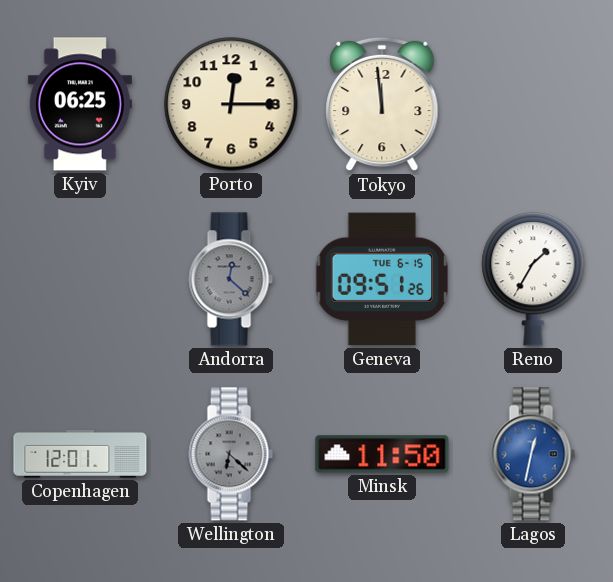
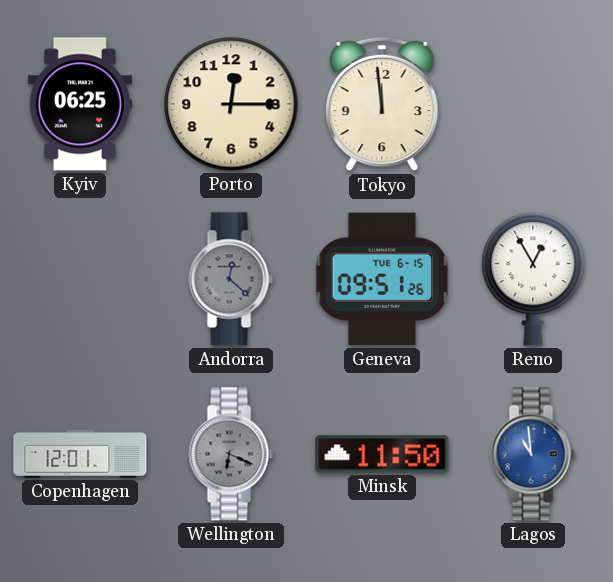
Reno: 1:35 -> 12:55
Wellington: 6:22 -> 6:19
Lagos: 12:32 -> 10:59
